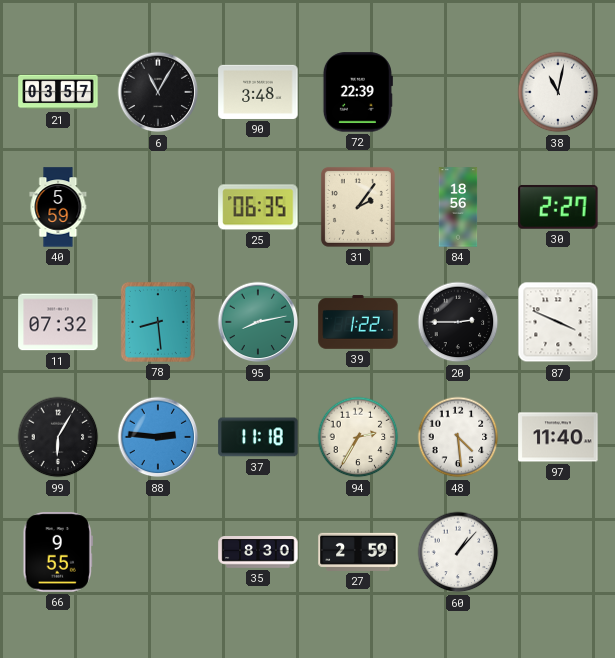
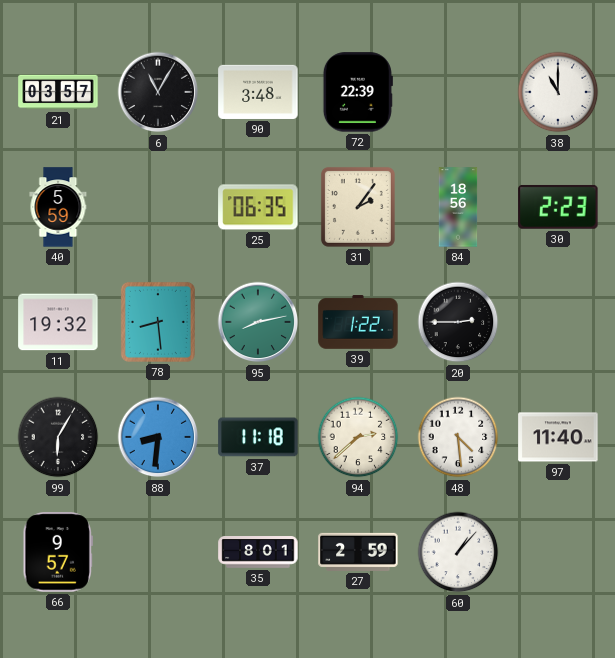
38: 11:02 -> 11:00
30: 2:27 -> 2:23
11: 07:32 -> 19:32
87: 3:49 -> none
88: 2:46 -> 8:31
94: 2:35 -> 2:38
66: 9:55 -> 9:57
35: 8:30 -> 8:01
